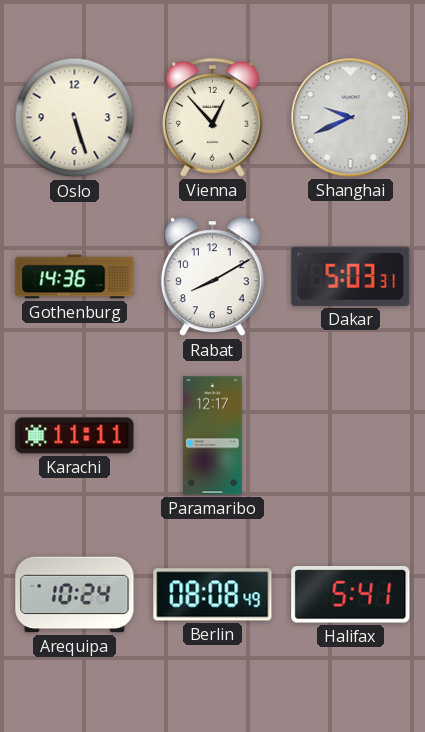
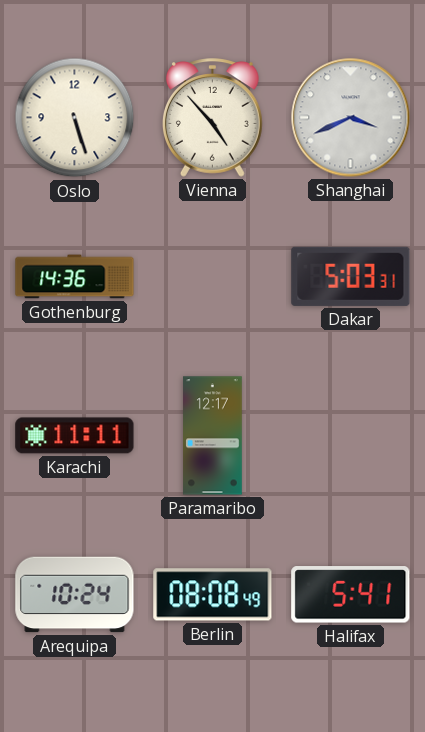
Vienna: 12:53 -> 4:53
Shanghai: 9:41 -> 3:41
Rabat: 8:10 -> none
